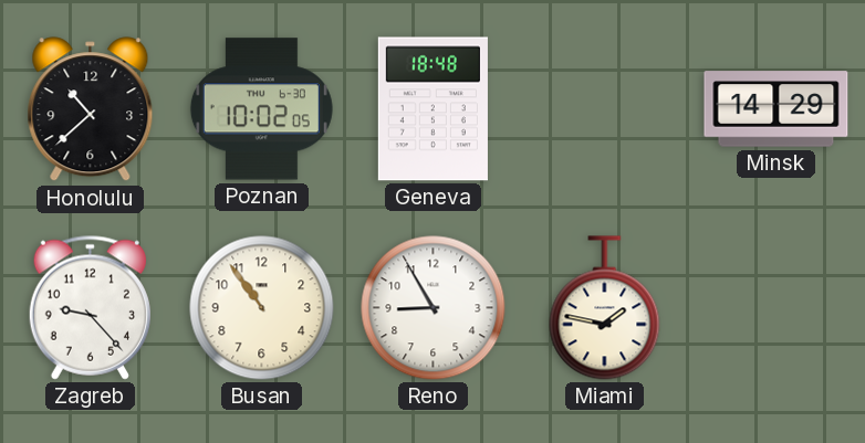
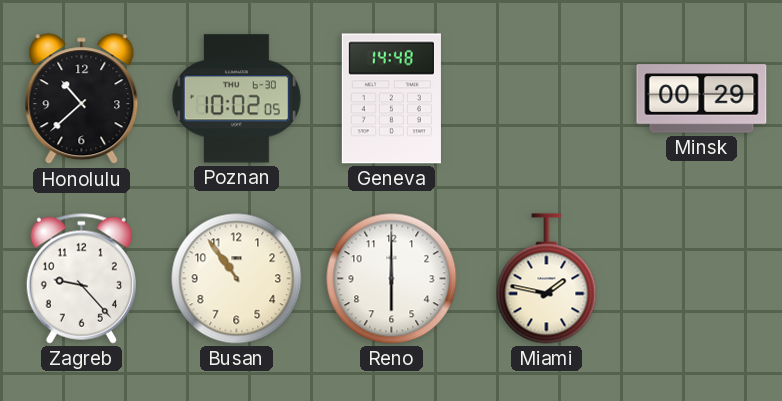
Geneva: 18:48 -> 14:48
Minsk: 14:29 -> 00:29
Reno: 8:55 -> 6:00
